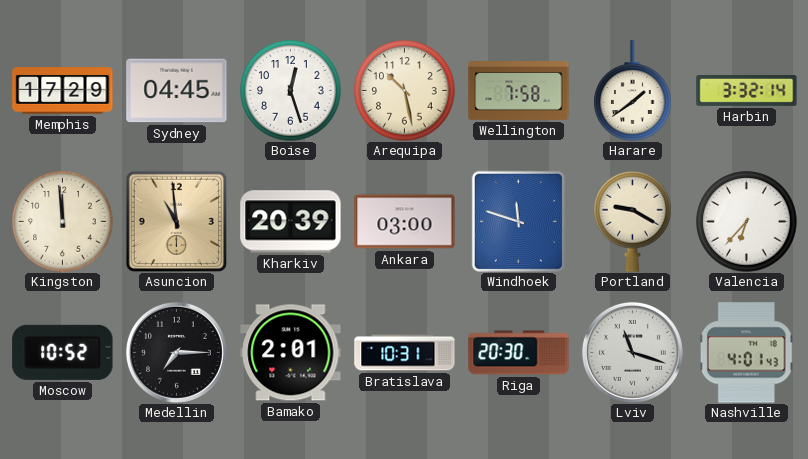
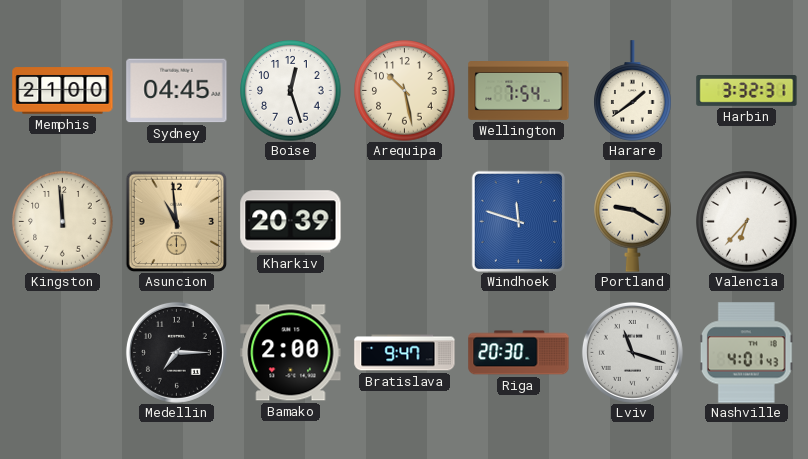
Memphis: 17:29 -> 21:00
Wellington: 7:58 -> 7:54
Harbin: 3:32:14 -> 3:32:31
Ankara: 03:00 -> none
Moscow: 10:52 -> none
Bamako: 2:01 -> 2:00
Bratislava: 10:31 -> 9:47
